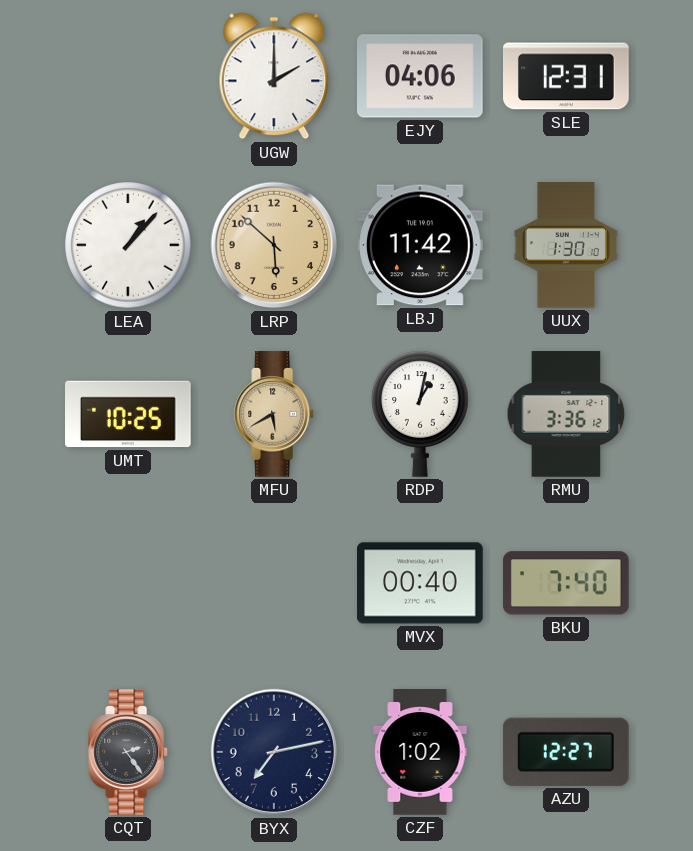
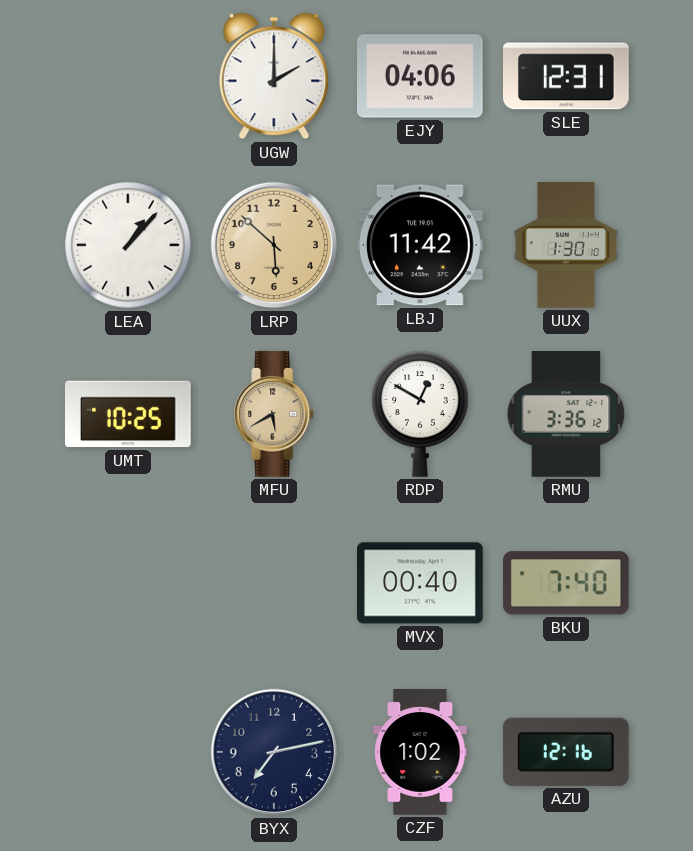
RDP: 1:02 -> 12:50
CQT: 2:24 -> none
AZU: 12:27 -> 12:16
